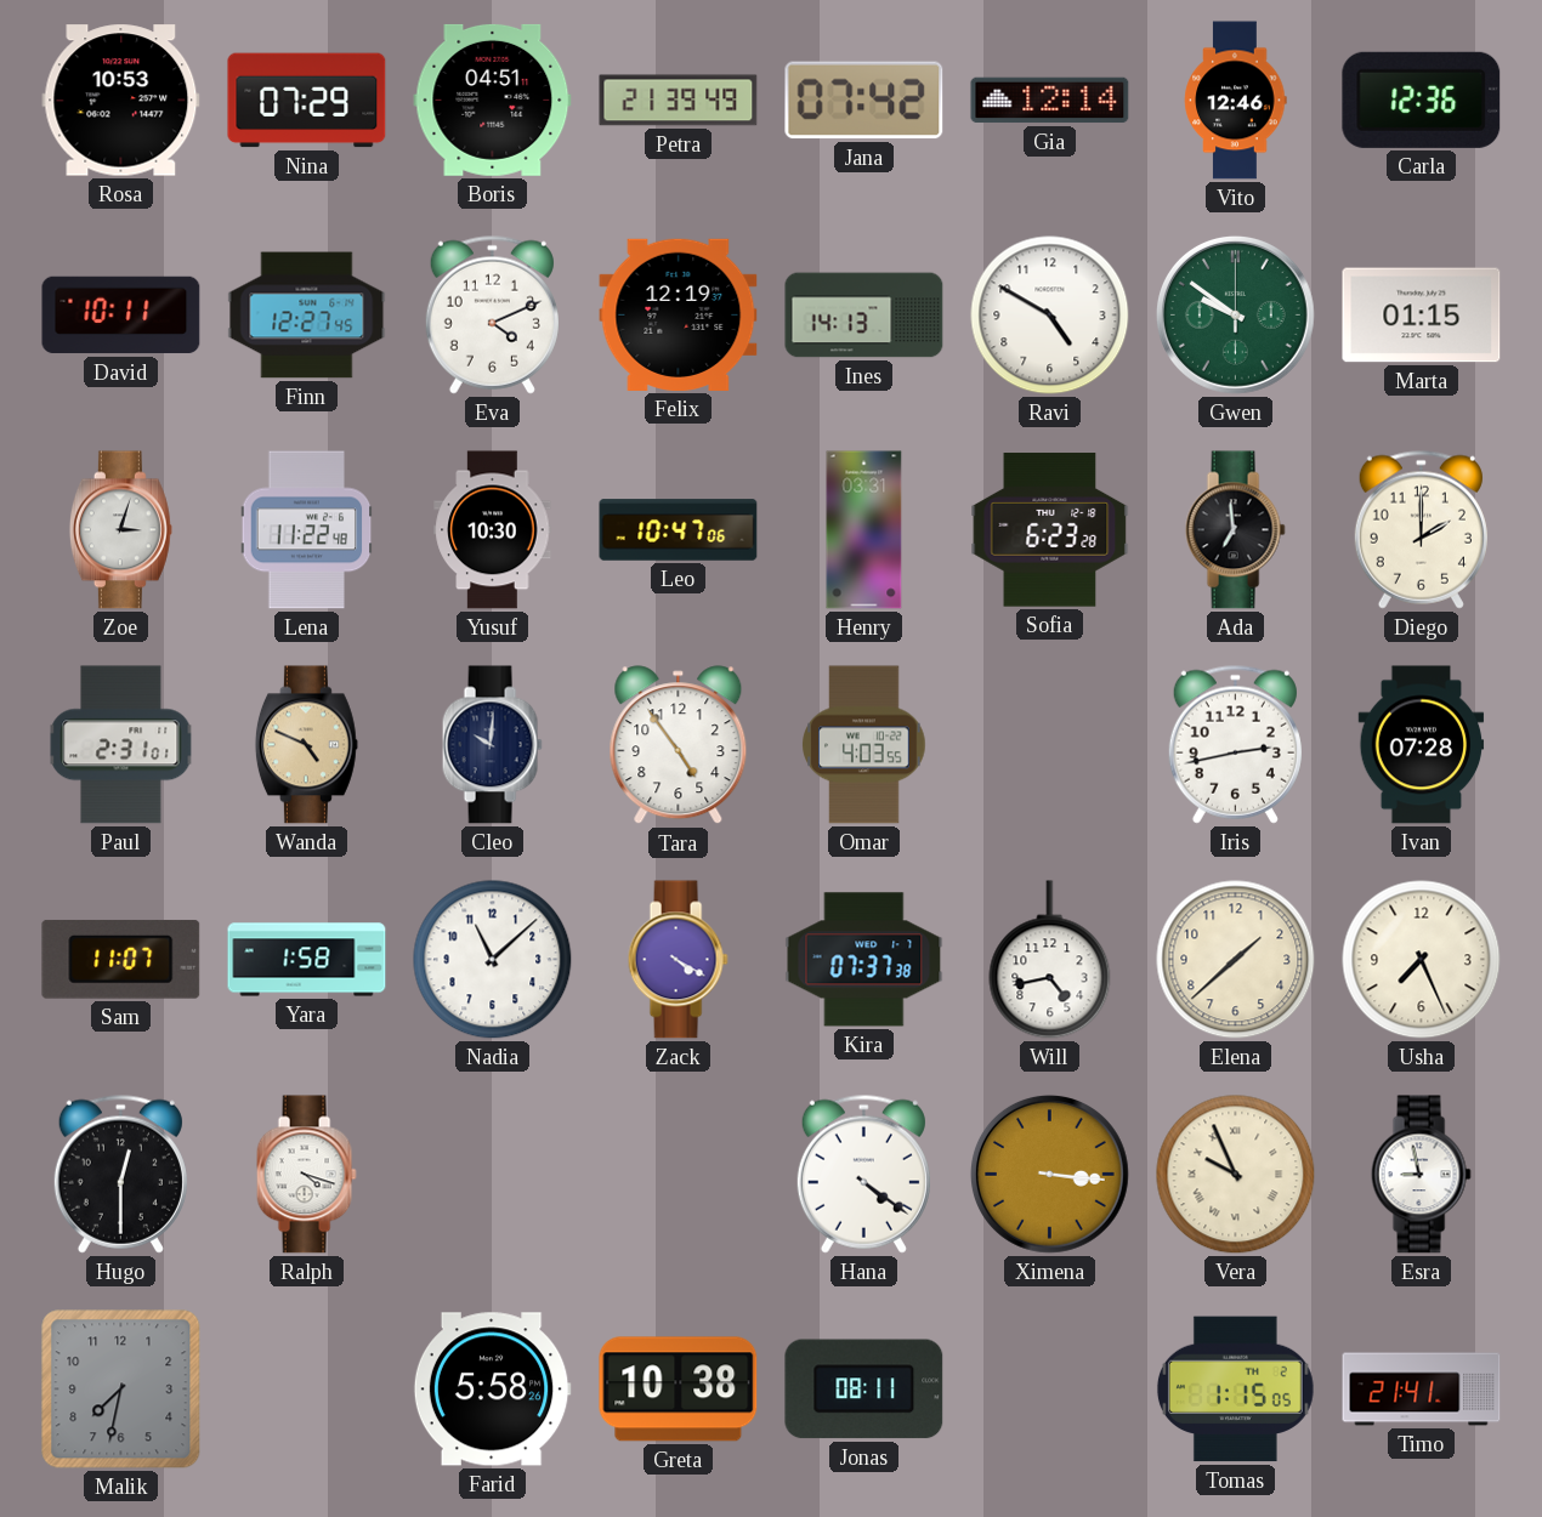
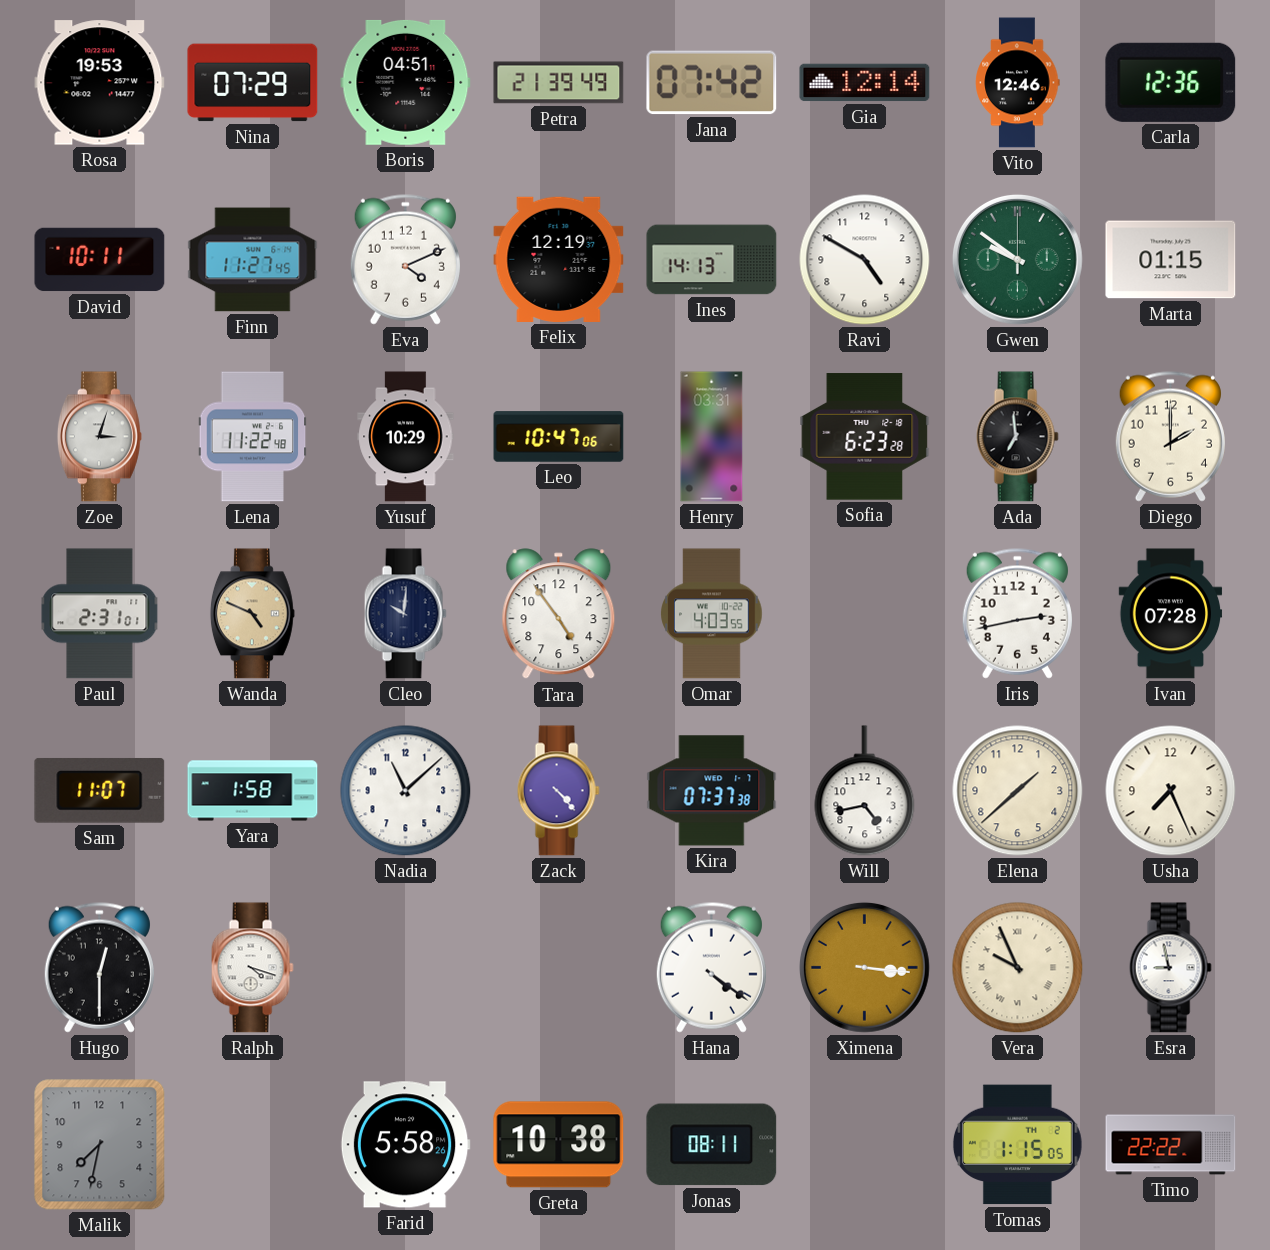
Rosa: 10:53 -> 19:53
Finn: 12:27 -> 11:27
Yusuf: 10:30 -> 10:29
Zack: 4:20 -> 4:23
Timo: 21:41 -> 22:22
